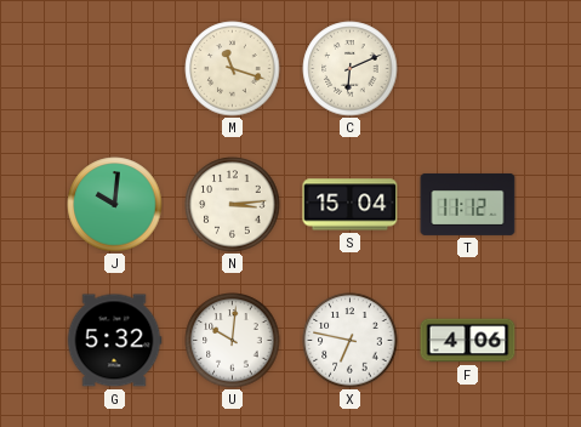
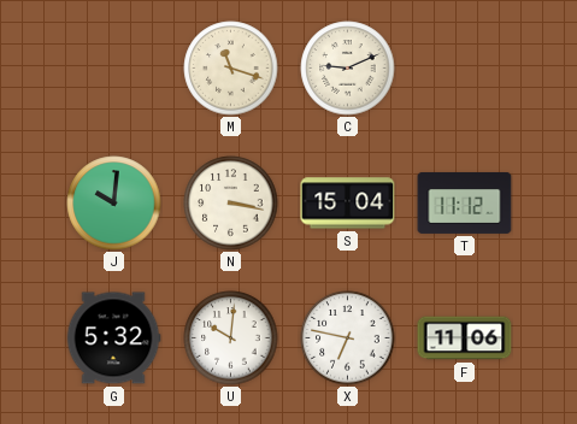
C: 6:11 -> 9:11
N: 3:14 -> 3:17
F: 4:06 -> 11:06
